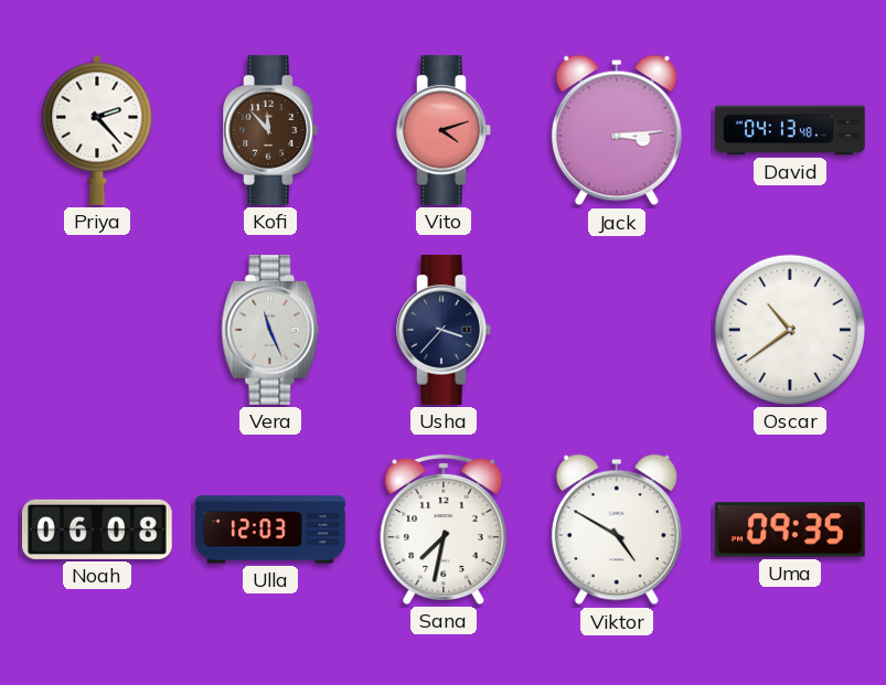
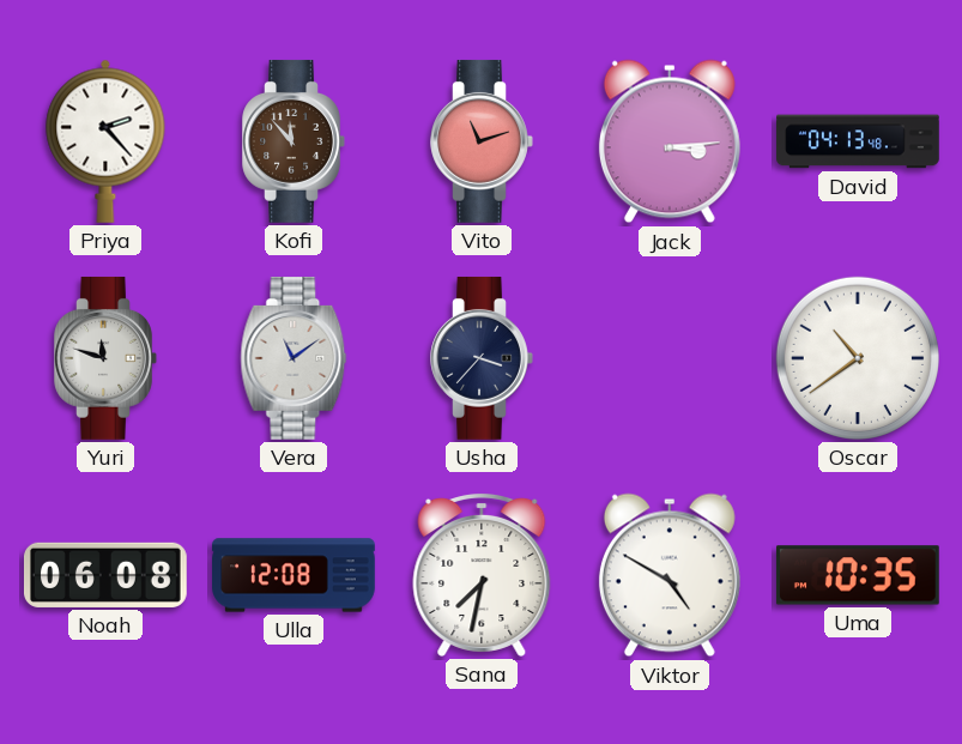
Vito: 4:12 -> 11:12
Yuri: none -> 11:48
Vera: 11:26 -> 11:09
Ulla: 12:03 -> 12:08
Uma: 09:35 -> 10:35
